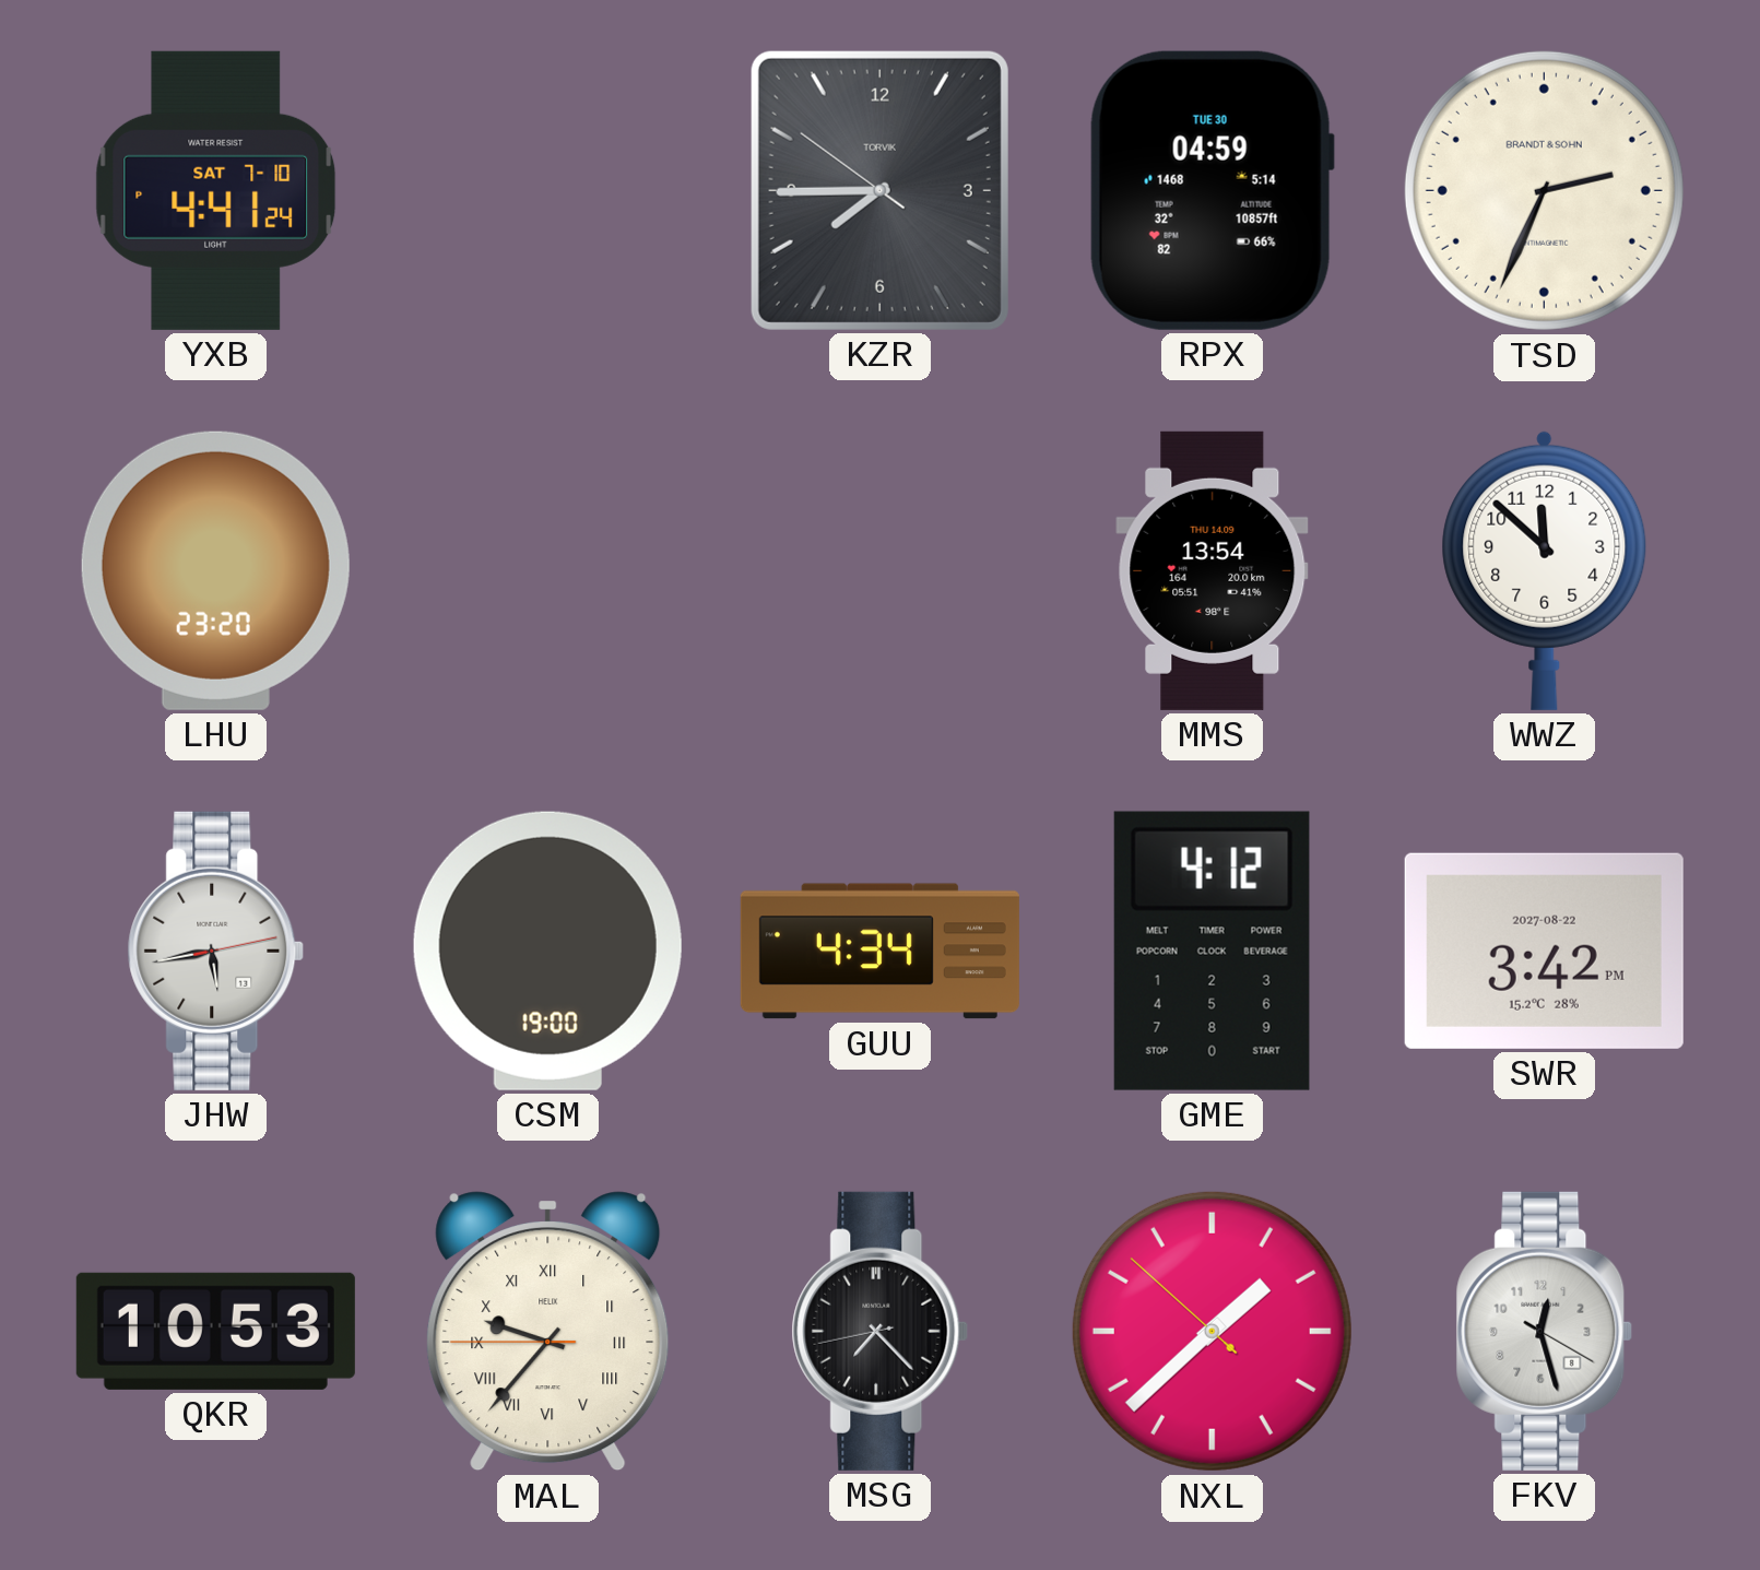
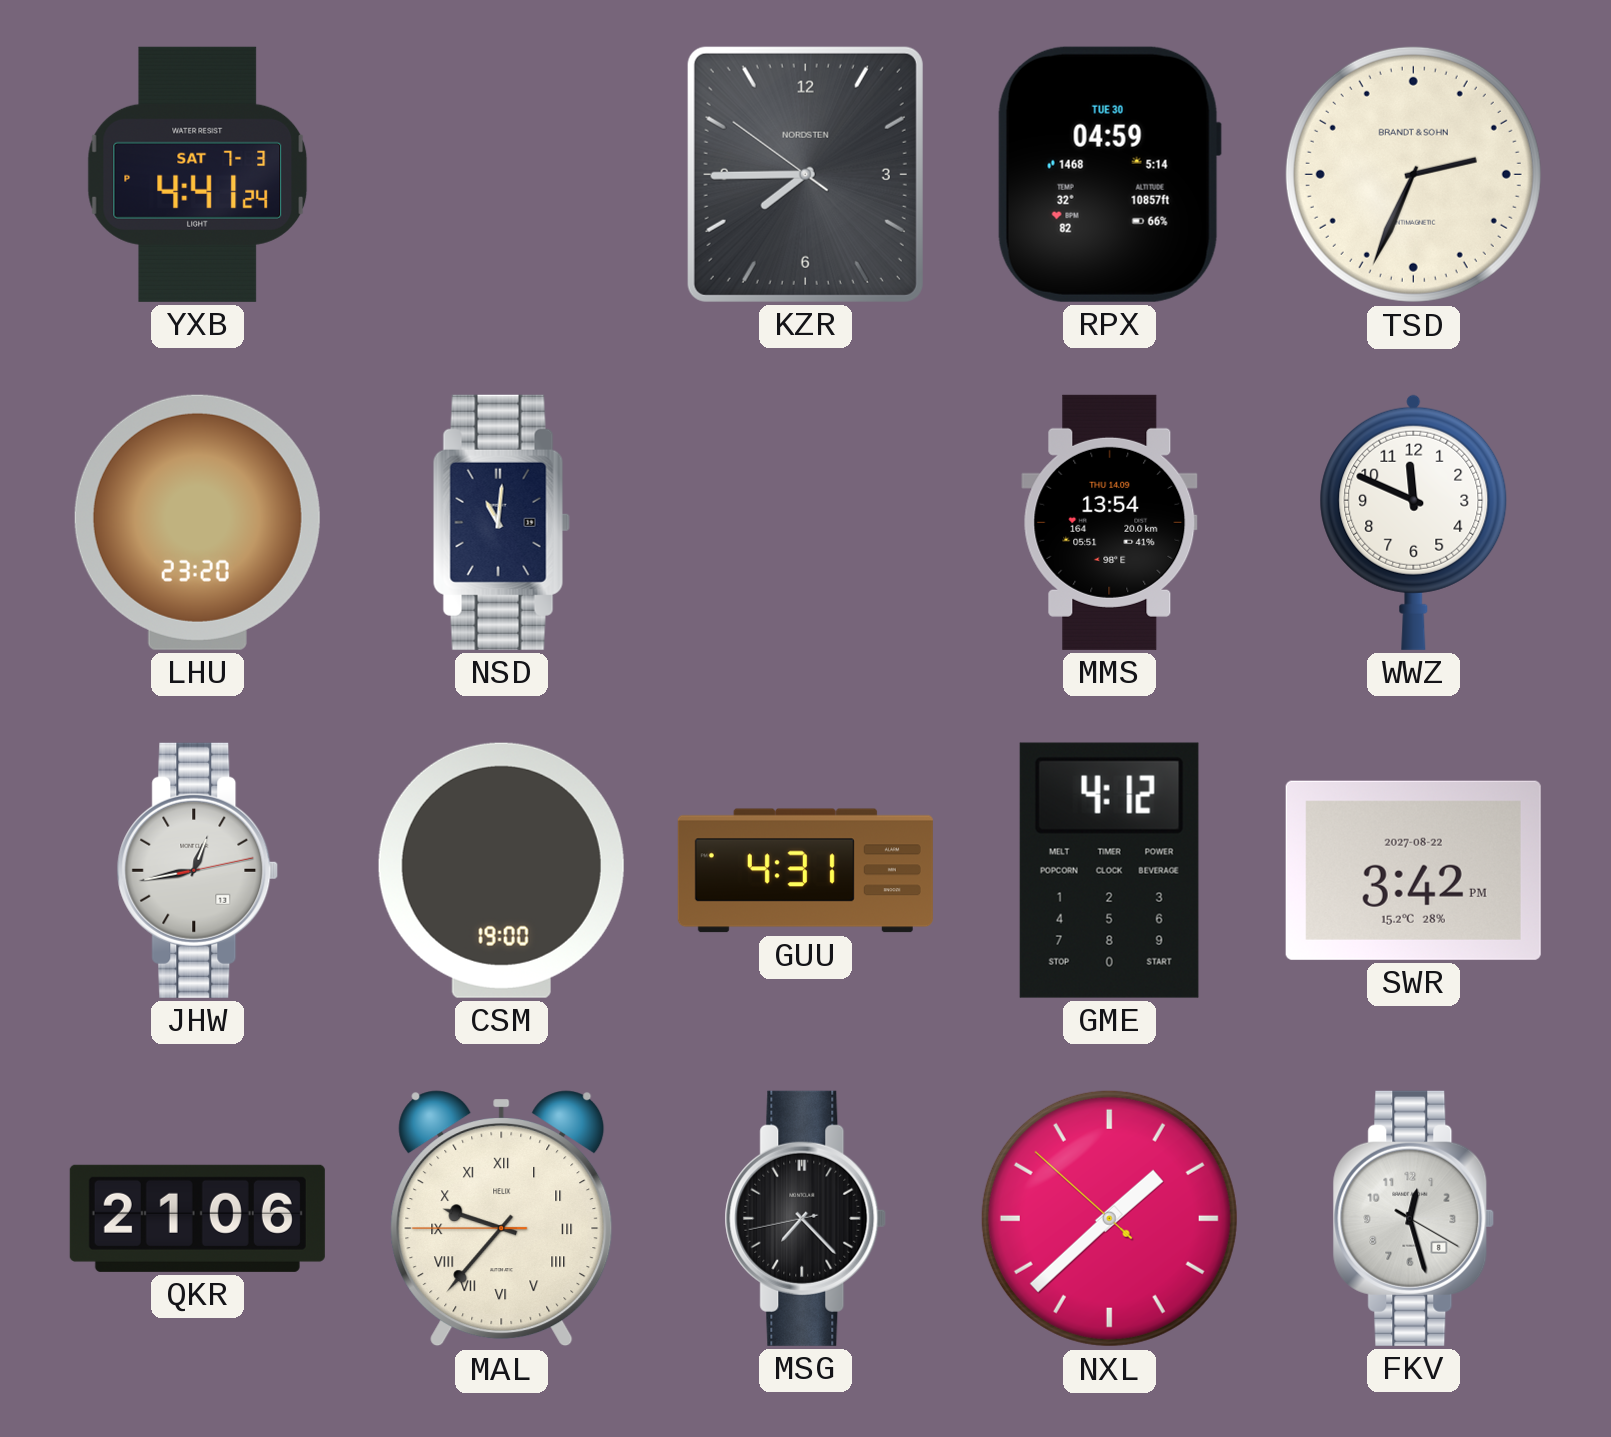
YXB date: SAT 7-10 -> SAT 7-3
KZR brand: TORVIK -> NORDSTEN
NSD: none -> 11:01
WWZ: 11:52 -> 11:49
JHW: 5:43 -> 12:43
GUU: 4:34 -> 4:31
QKR: 10:53 -> 21:06
